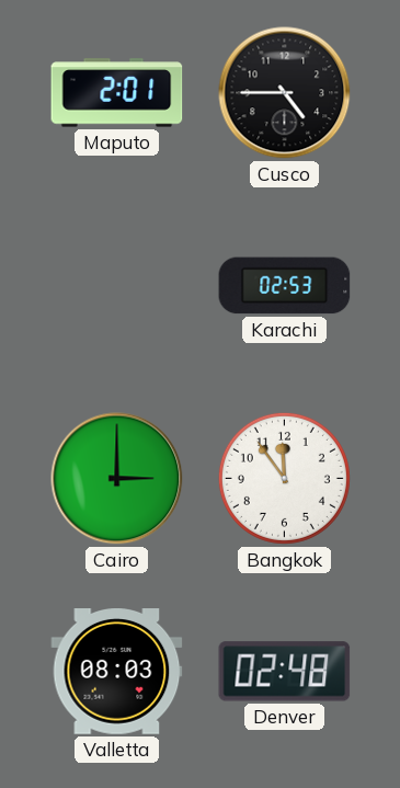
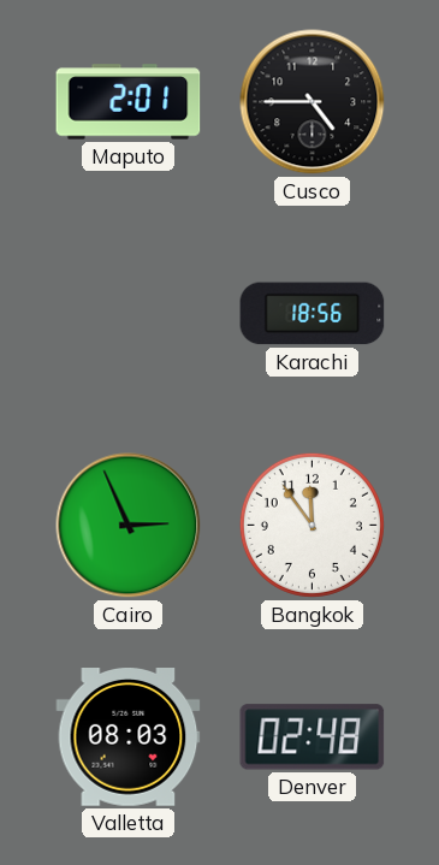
Karachi: 02:53 -> 18:56
Cairo: 3:00 -> 2:56
